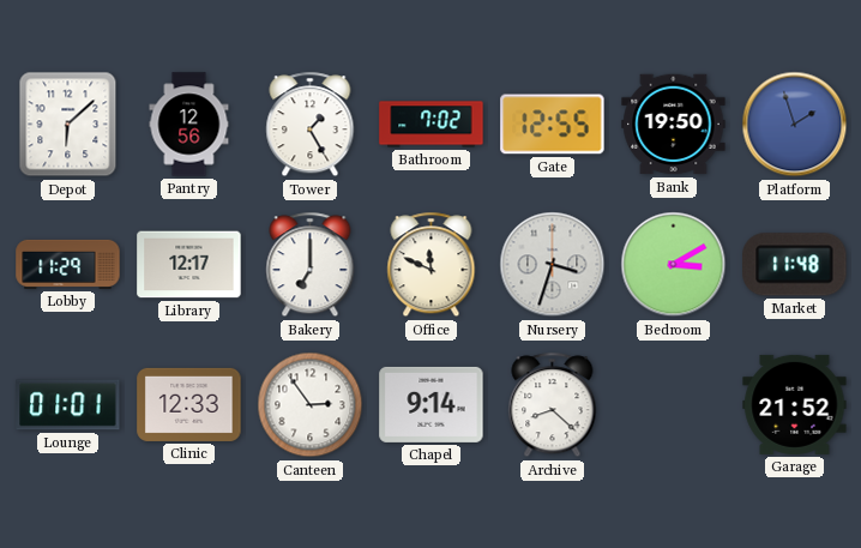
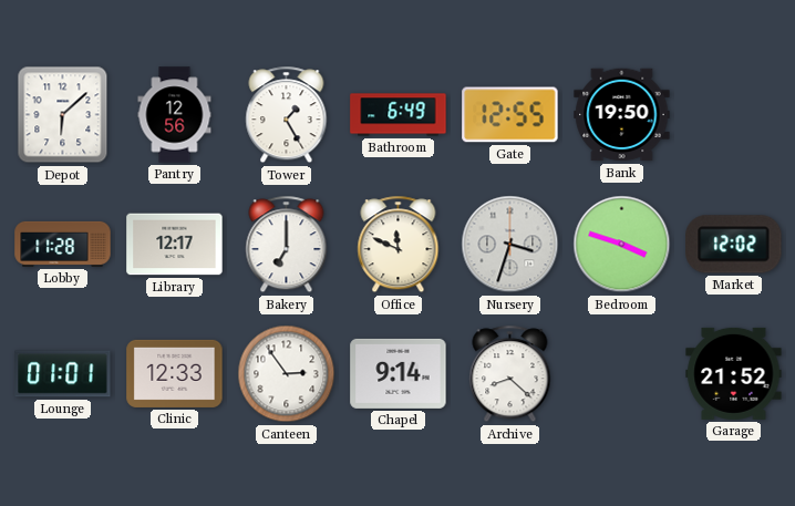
Bathroom: 7:02 -> 6:49
Platform: 1:57 -> none
Lobby: 11:29 -> 11:28
Bedroom: 3:10 -> 3:48
Market: 11:48 -> 12:02
